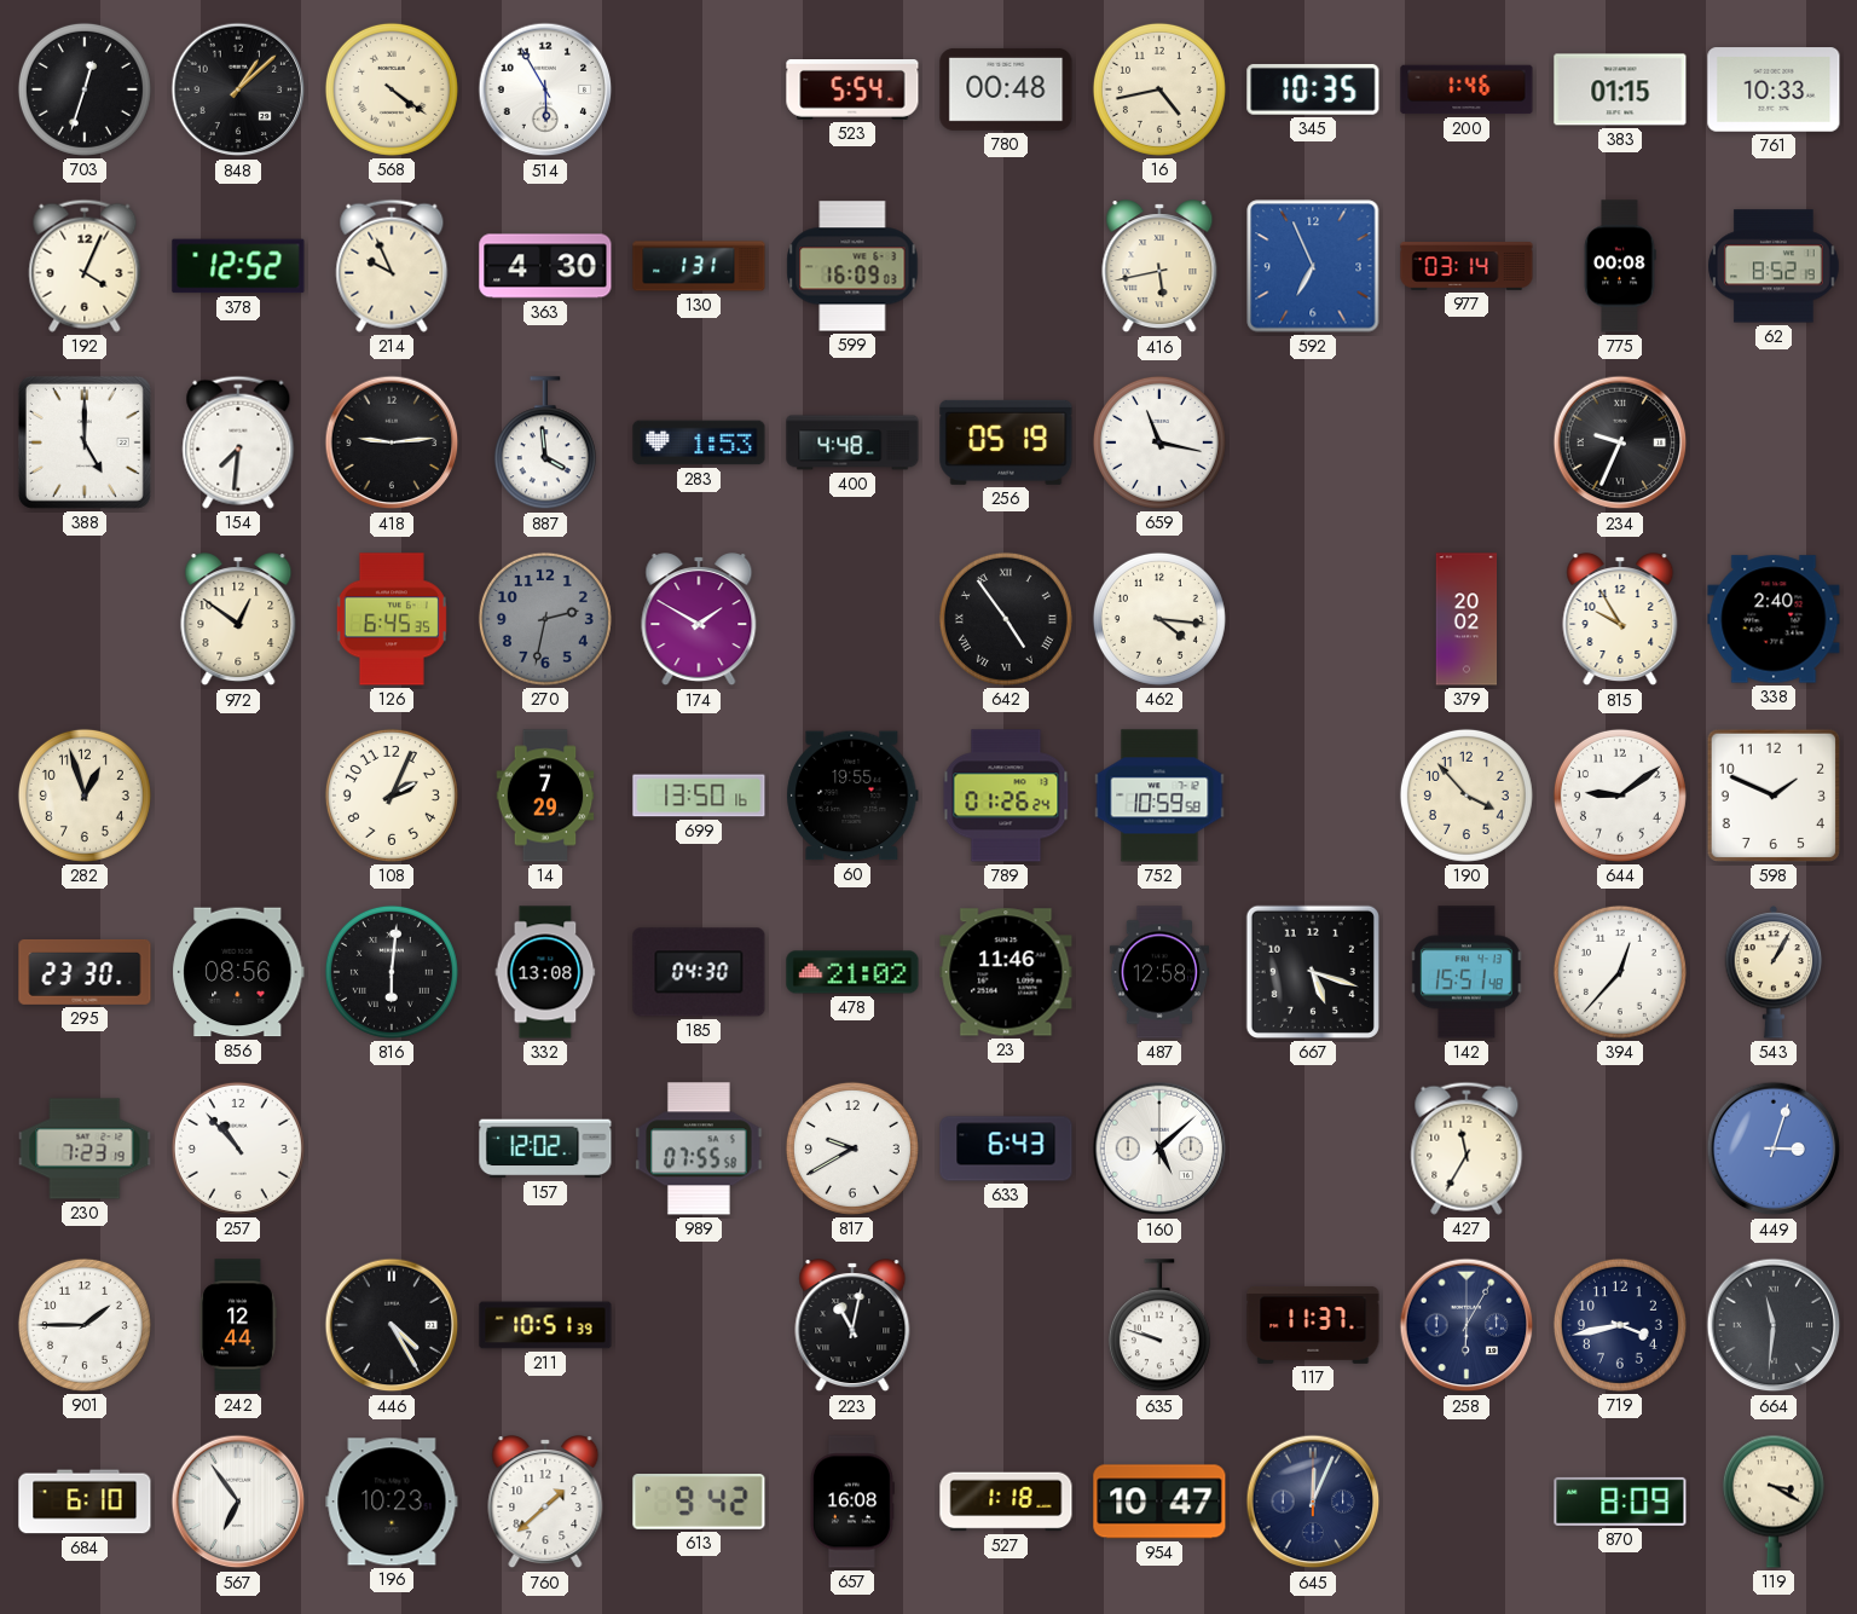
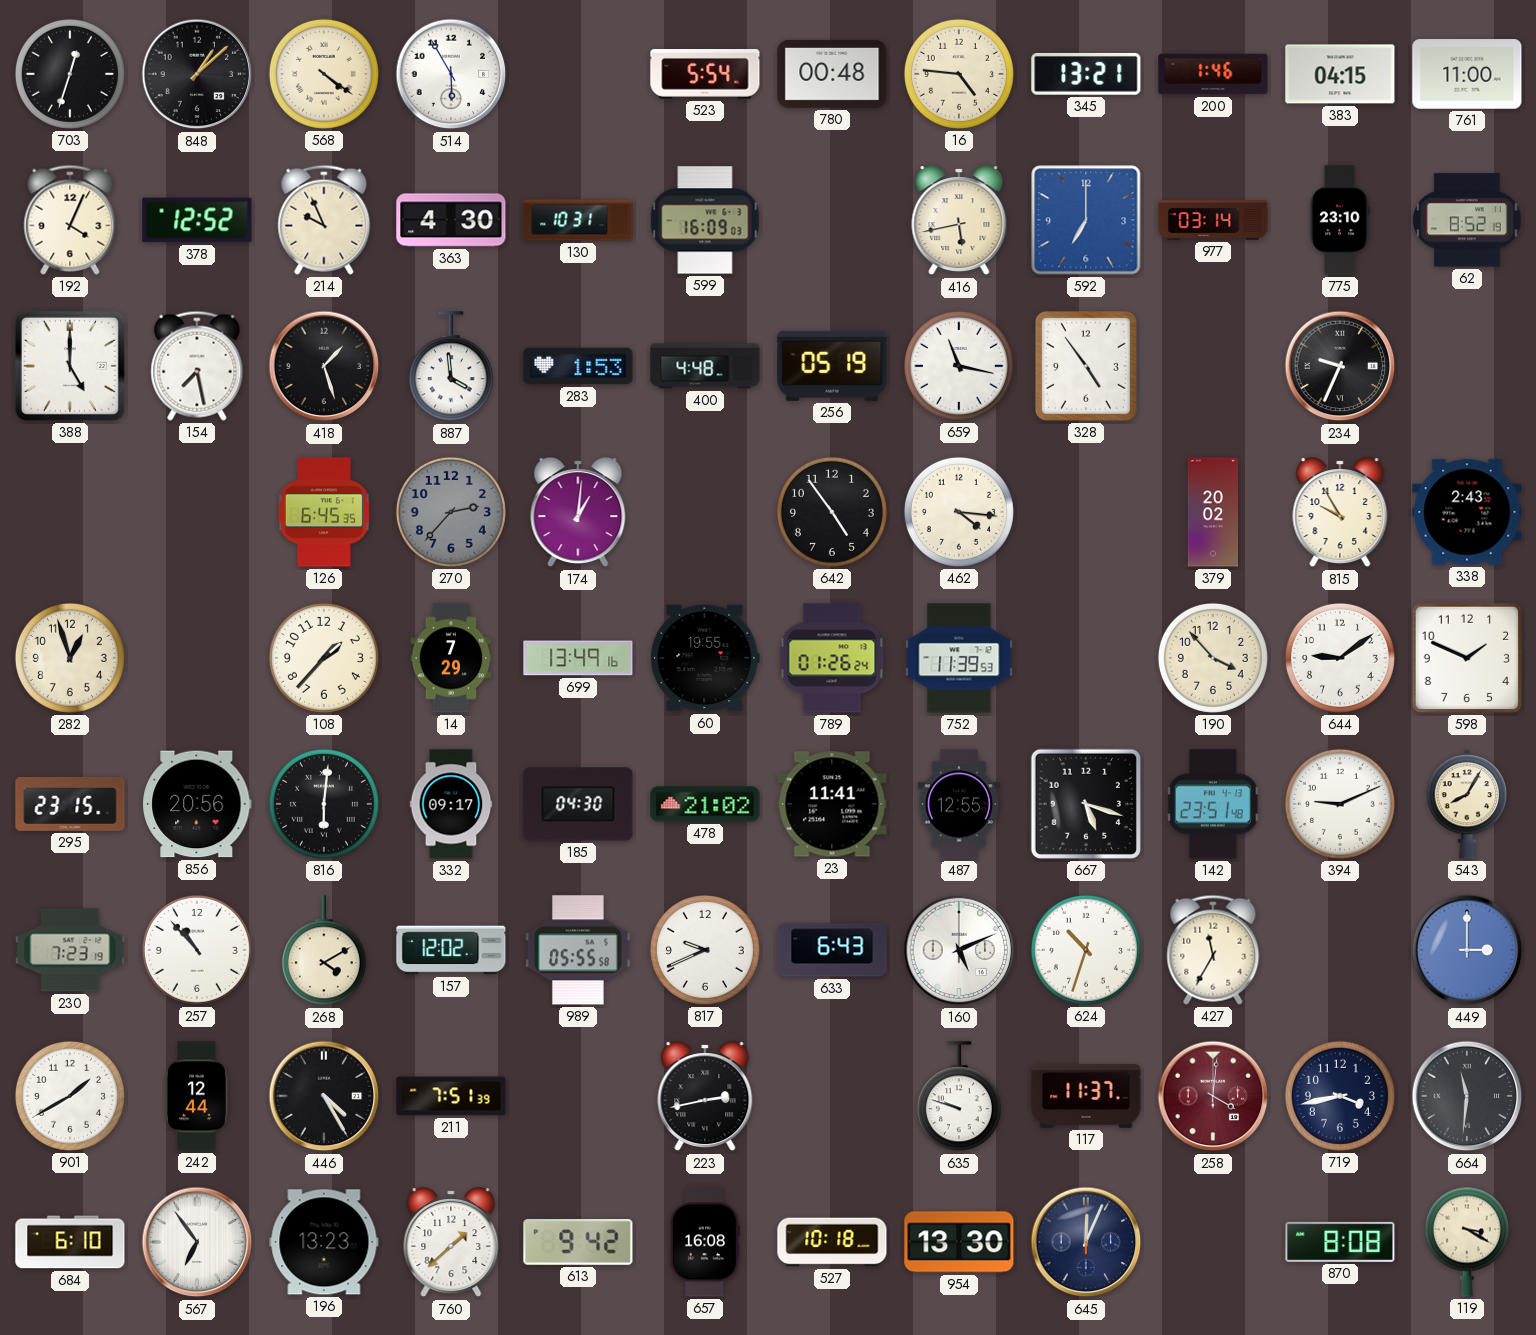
16: 4:43 -> 4:46
345: 10:35 -> 13:21
383: 01:15 -> 04:15
761: 10:33 -> 11:00
130: 1:31 -> 10:31
592: 6:56 -> 7:00
775: 00:08 -> 23:10
154: 7:31 -> 7:28
418: 9:14 -> 1:27
328: none -> 4:54
972: 12:51 -> none
270: 2:32 -> 2:37
174: 1:50 -> 1:01
642 numerals: Roman -> Arabic
338: 2:40 -> 2:43
108: 2:04 -> 1:37
699: 13:50 -> 13:49
752: 10:59 -> 11:39
295: 23:30 -> 23:15
856: 08:56 -> 20:56
332: 13:08 -> 09:17
23: 11:46 -> 11:41
487: 12:58 -> 12:55
142: 15:51 -> 23:51
394: 12:37 -> 9:11
543: 1:05 -> 8:05
268: none -> 4:10
989: 07:55 -> 05:55
817: 9:40 -> 9:41
160: 5:08 -> 5:11
624: none -> 10:33
449: 3:03 -> 3:00
901: 1:45 -> 1:40
211: 10:51 -> 7:51
223: 11:02 -> 2:43
258: 6:05 -> 4:01
258 dial: navy -> burgundy
196: 10:23 -> 13:23
527: 1:18 -> 10:18
954: 10:47 -> 13:30
870: 8:09 -> 8:08
